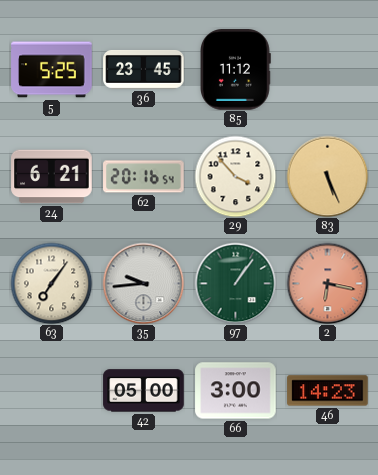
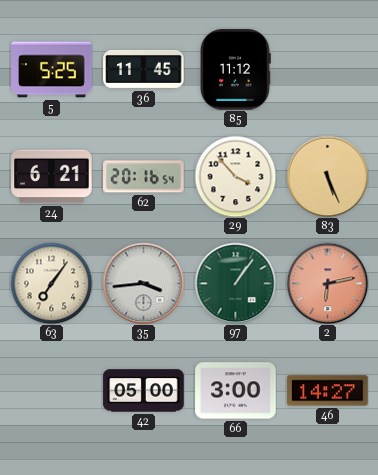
36: 23:45 -> 11:45
35: 9:44 -> 3:44
2: 6:17 -> 6:13
46: 14:23 -> 14:27
